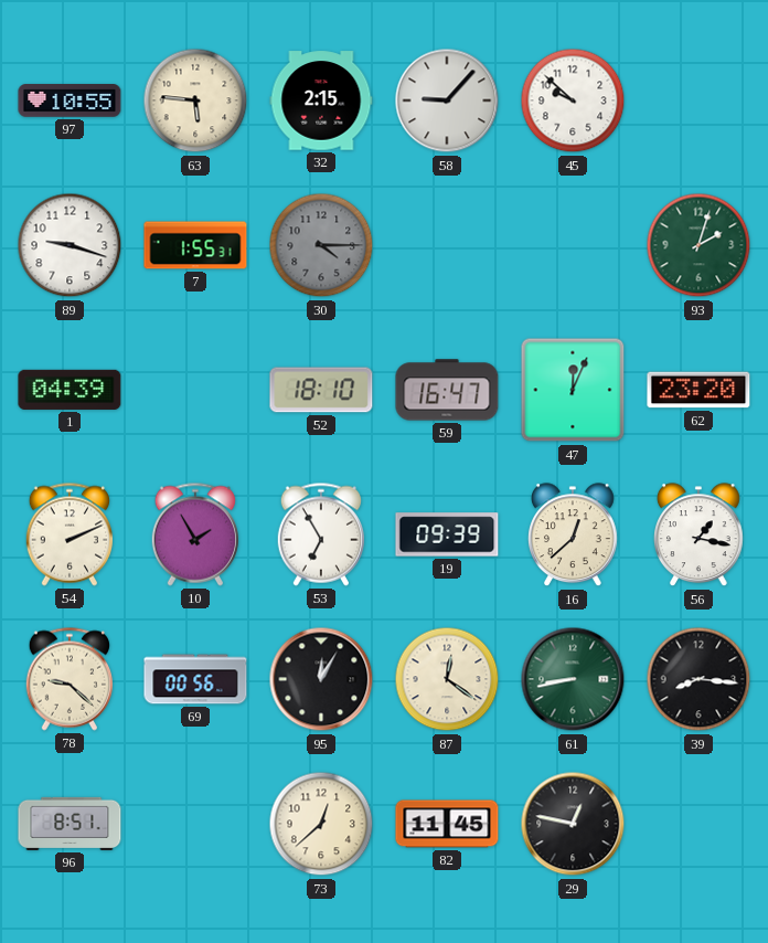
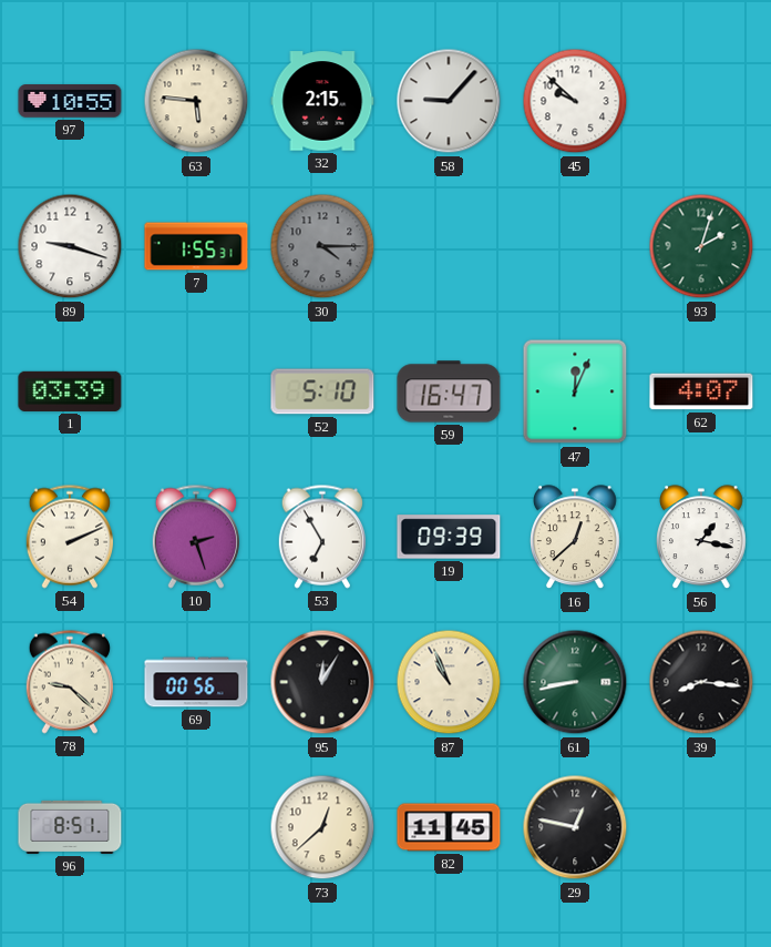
1: 04:39 -> 03:39
52: 18:10 -> 5:10
62: 23:20 -> 4:07
10: 1:55 -> 2:27
87: 12:21 -> 10:56
